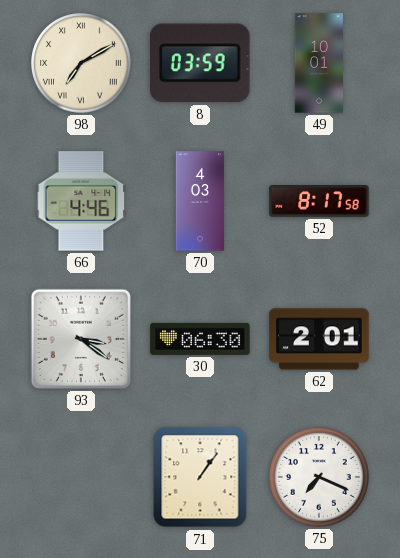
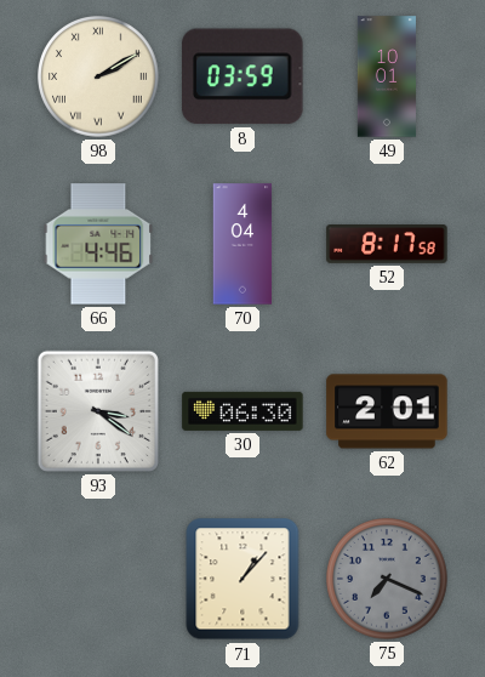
98: 7:10 -> 2:10
70: 4:03 -> 4:04
71: 1:06 -> 1:07
75 dial: white -> grey
